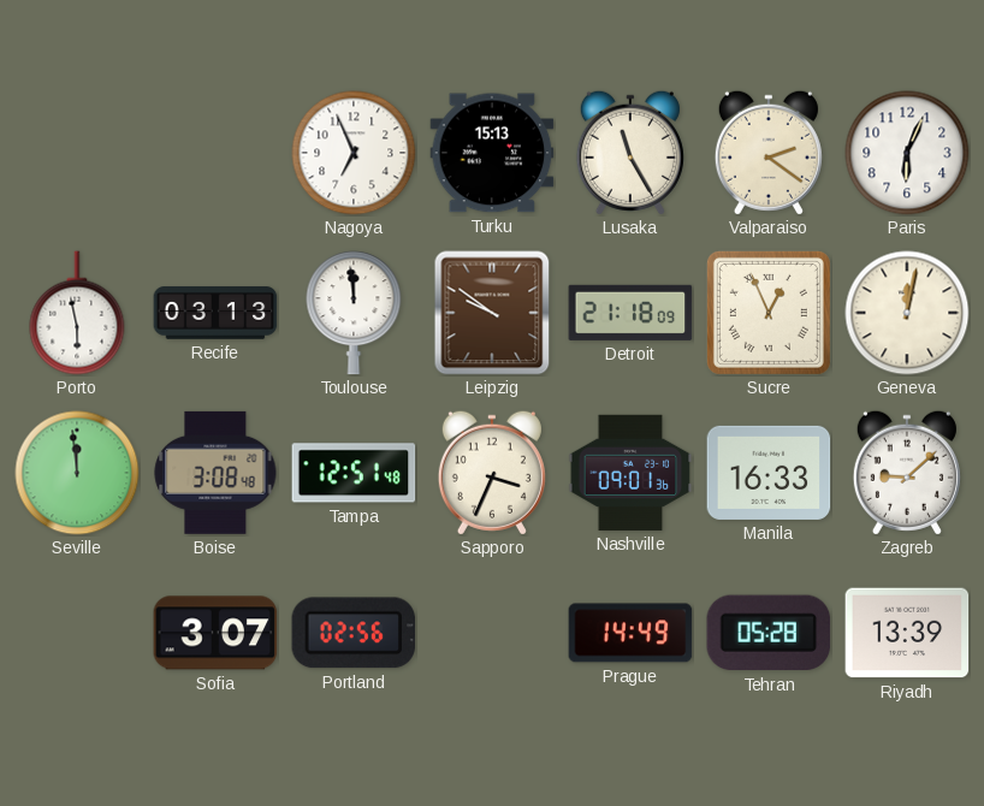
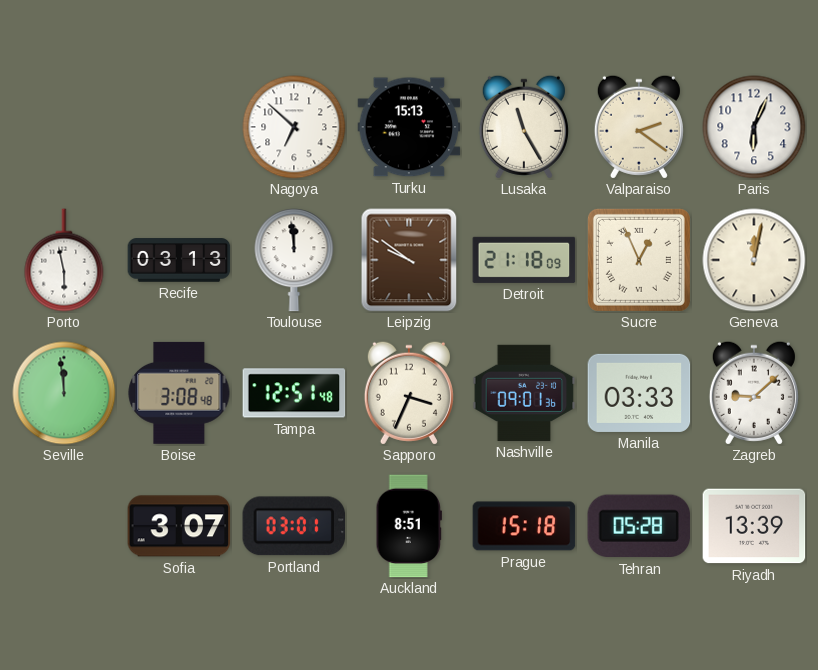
Nagoya: 6:56 -> 6:52
Manila: 16:33 -> 03:33
Portland: 02:56 -> 03:01
Auckland: none -> 8:51
Prague: 14:49 -> 15:18
